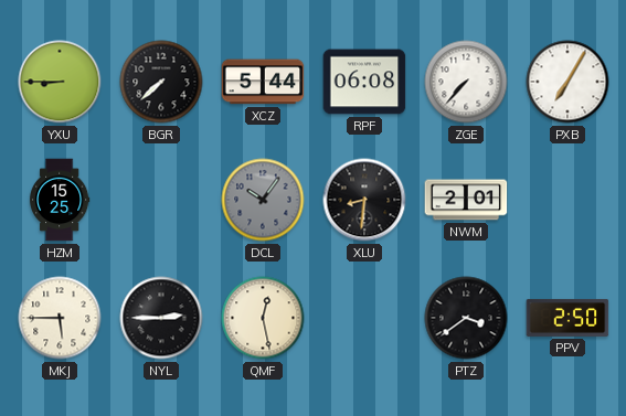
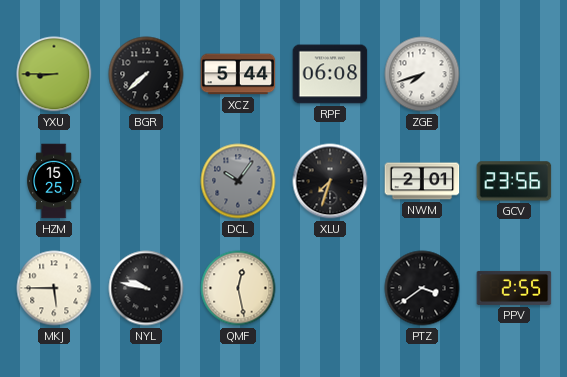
ZGE: 7:37 -> 7:42
PXB: 7:05 -> none
XLU: 8:31 -> 7:33
GCV: none -> 23:56
NYL: 2:45 -> 9:47
PPV: 2:50 -> 2:55
